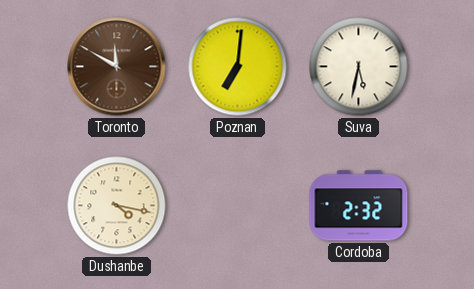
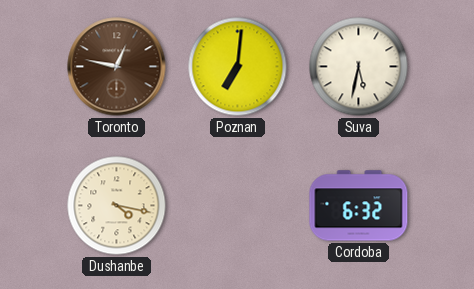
Toronto: 11:50 -> 12:47
Cordoba: 2:32 -> 6:32
